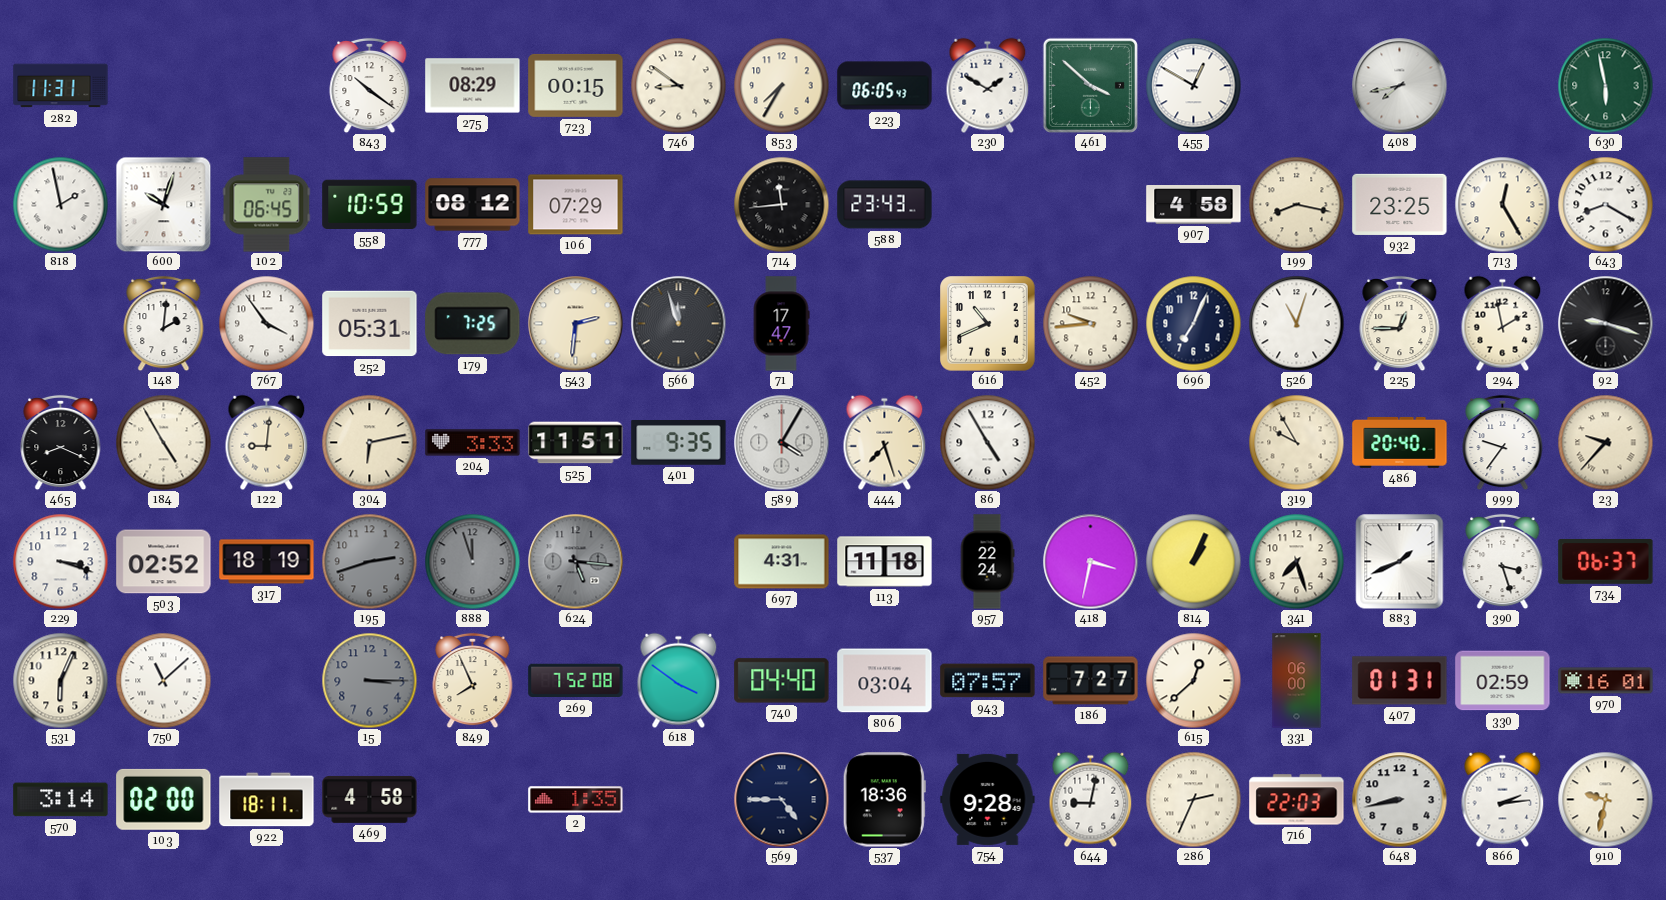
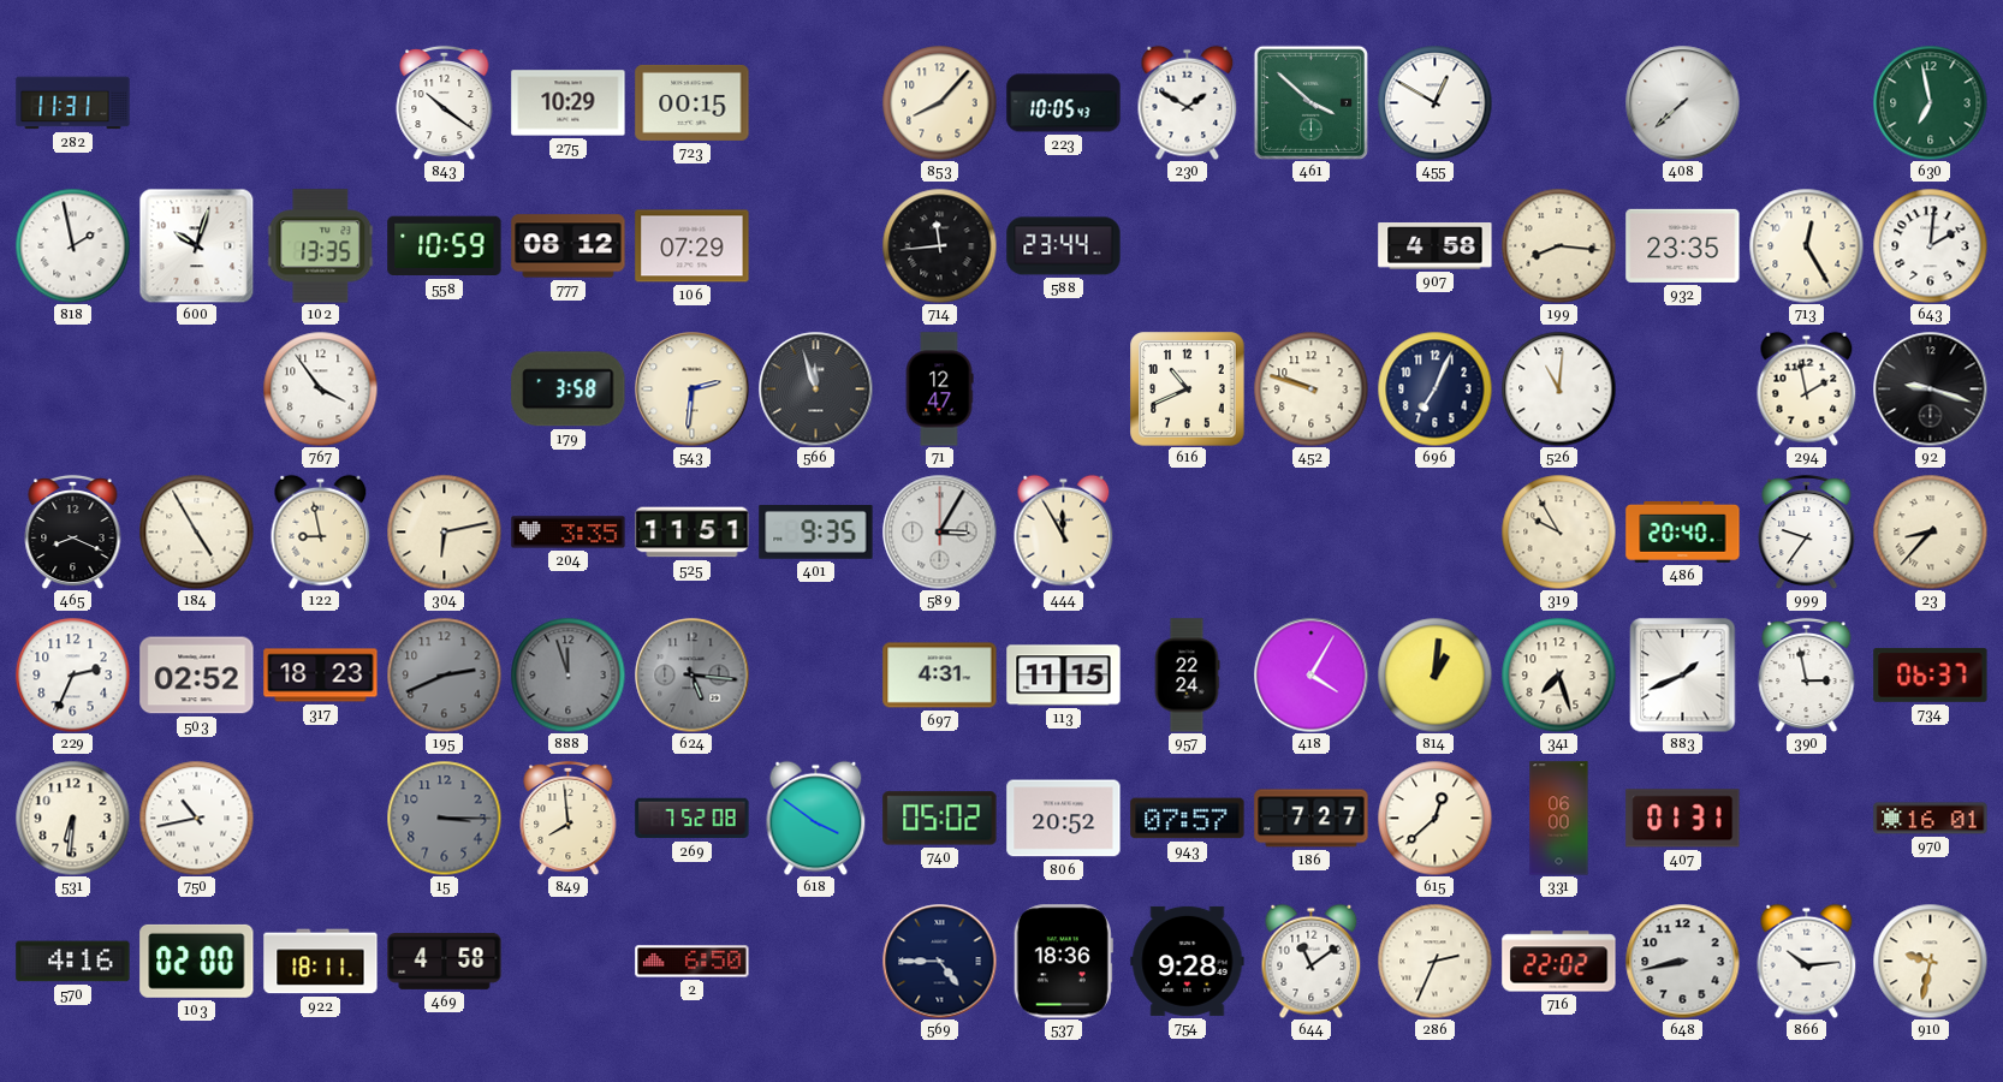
275: 08:29 -> 10:29
746: 8:51 -> none
853: 7:35 -> 8:07
223: 06:05 -> 10:05
408: 7:43 -> 7:38
630: 5:58 -> 6:58
102: 06:45 -> 13:35
588: 23:43 -> 23:44
199: 8:17 -> 8:16
932: 23:25 -> 23:35
643: 8:20 -> 2:01
148: 2:01 -> none
252: 05:31 -> none
179: 7:25 -> 3:58
71: 17:47 -> 12:47
452: 9:44 -> 9:48
526: 11:03 -> 11:01
225: 12:45 -> none
122: 9:01 -> 8:58
204: 3:33 -> 3:35
589: 4:05 -> 3:05
444: 7:27 -> 11:55
86: 4:55 -> none
23: 9:37 -> 8:37
229: 3:18 -> 2:34
317: 18:19 -> 18:23
195: 2:42 -> 2:41
113: 11:18 -> 11:15
418: 3:32 -> 4:05
814: 1:04 -> 1:01
390: 3:27 -> 2:58
531: 6:04 -> 6:31
750: 11:08 -> 10:43
849: 7:56 -> 7:59
740: 04:40 -> 05:02
806: 03:04 -> 20:52
330: 02:59 -> none
570: 3:14 -> 4:16
2: 1:35 -> 6:50
644: 9:02 -> 11:09
716: 22:03 -> 22:02
866: 2:14 -> 10:14
